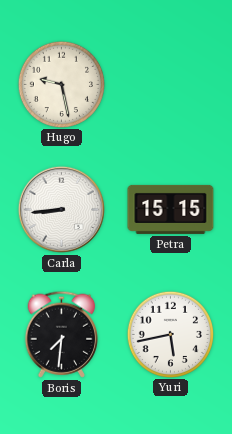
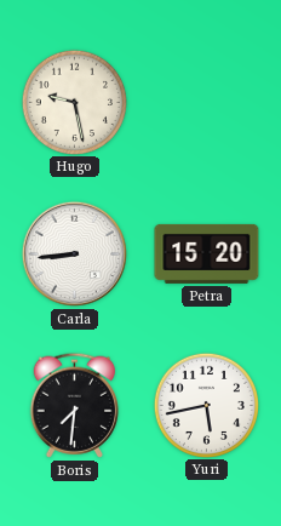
Petra: 15:15 -> 15:20
